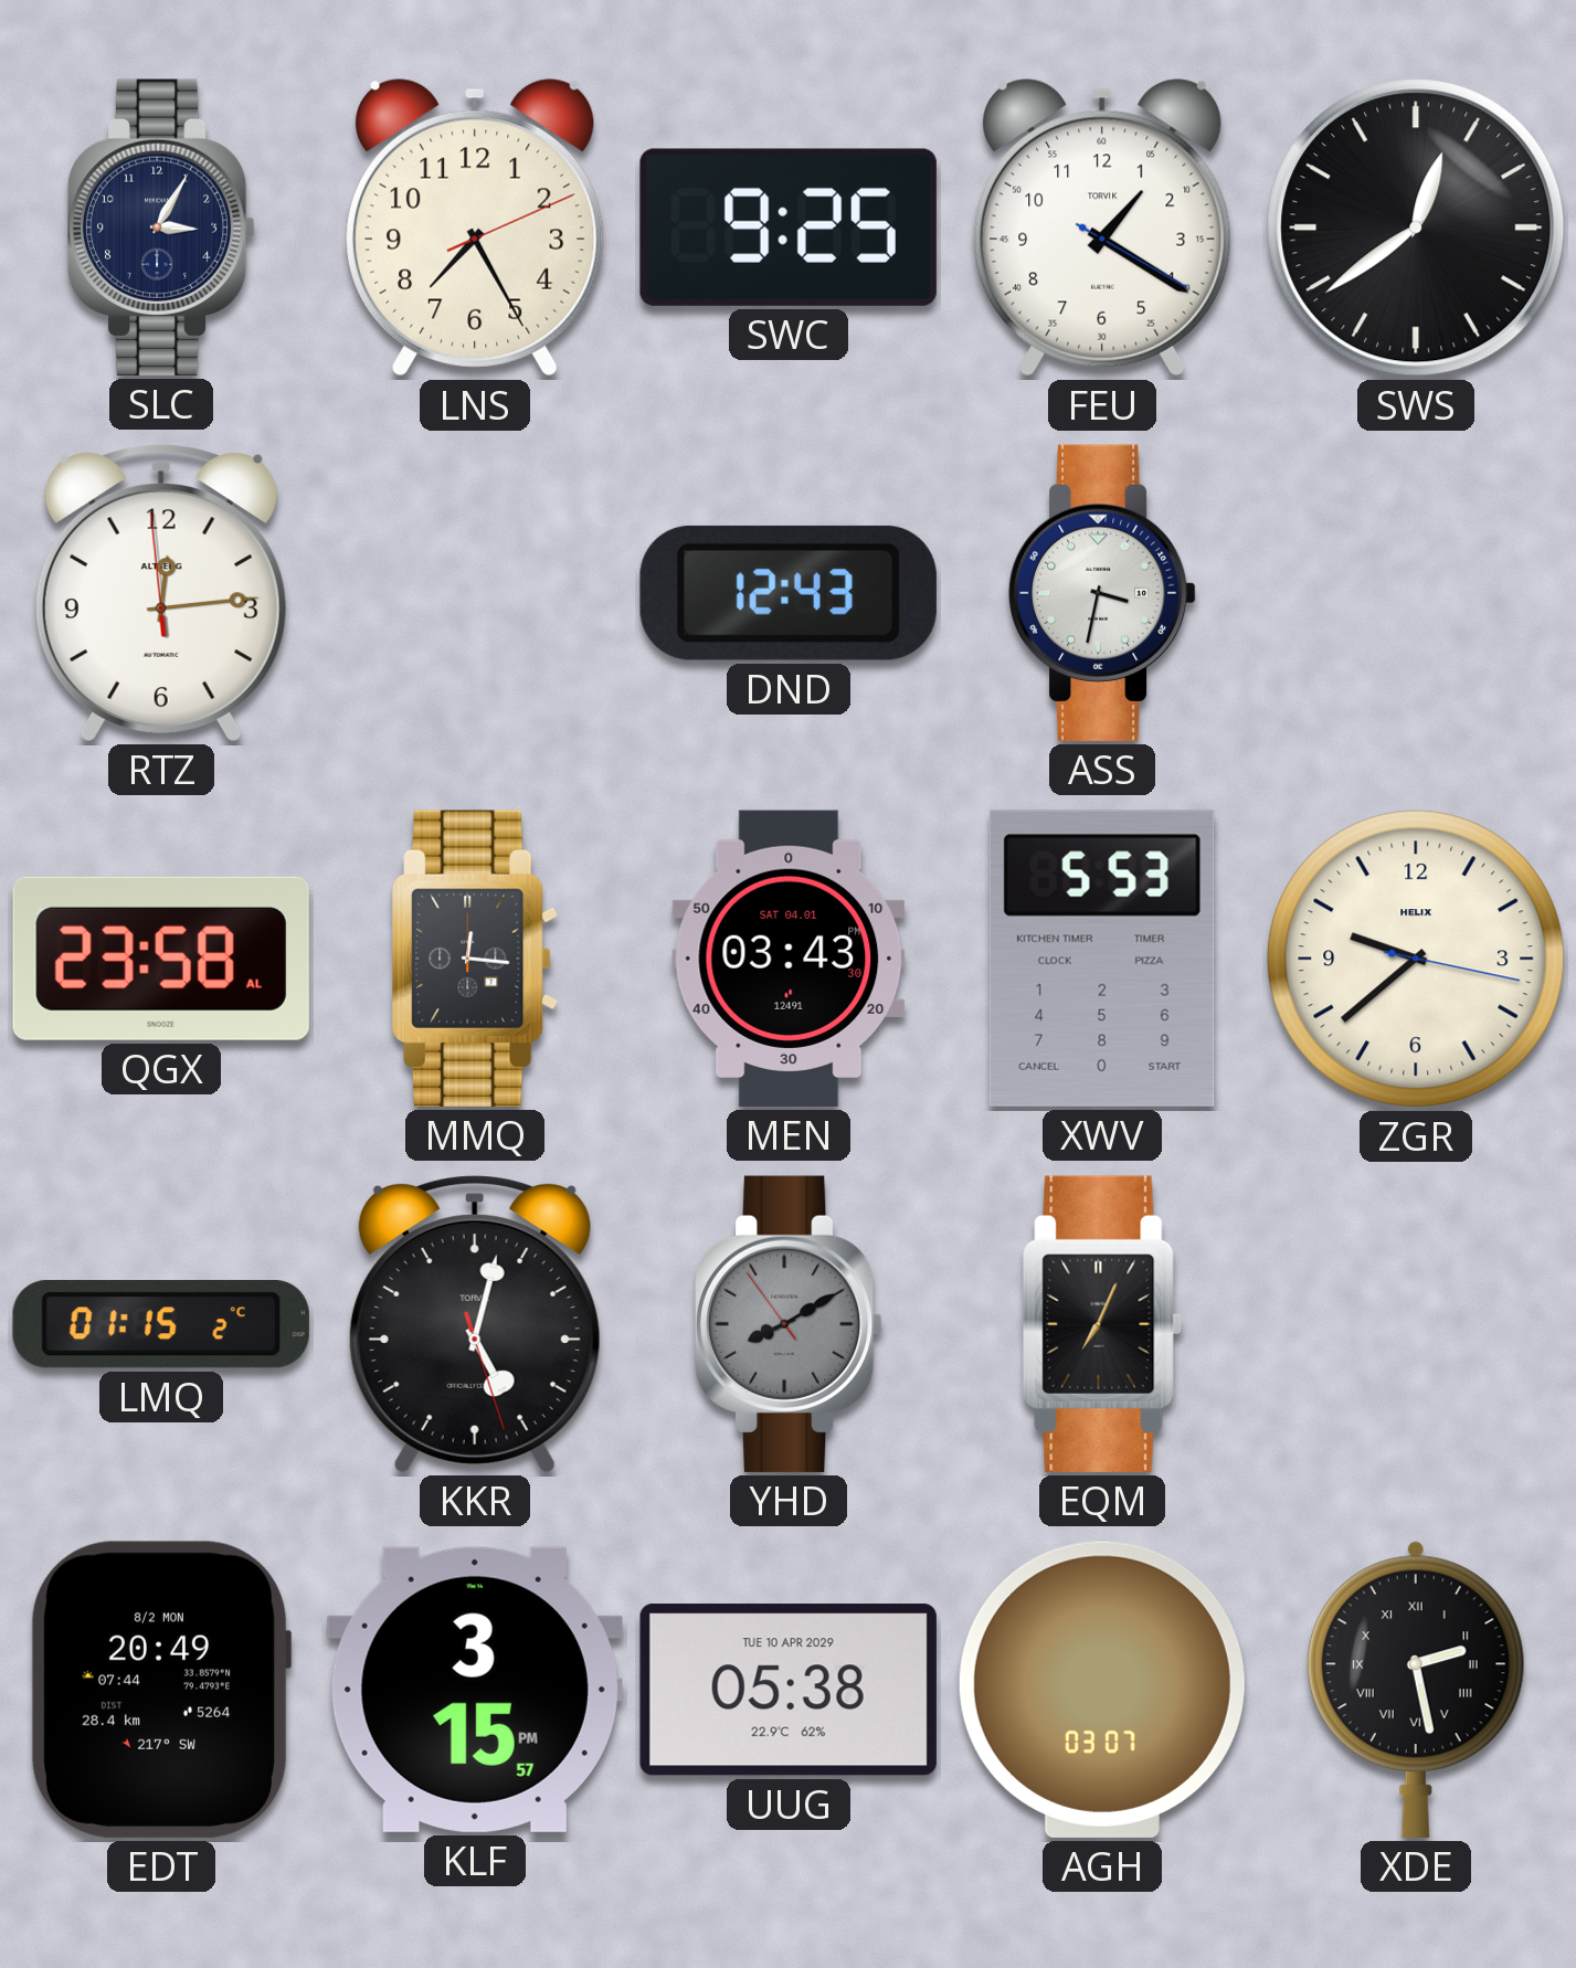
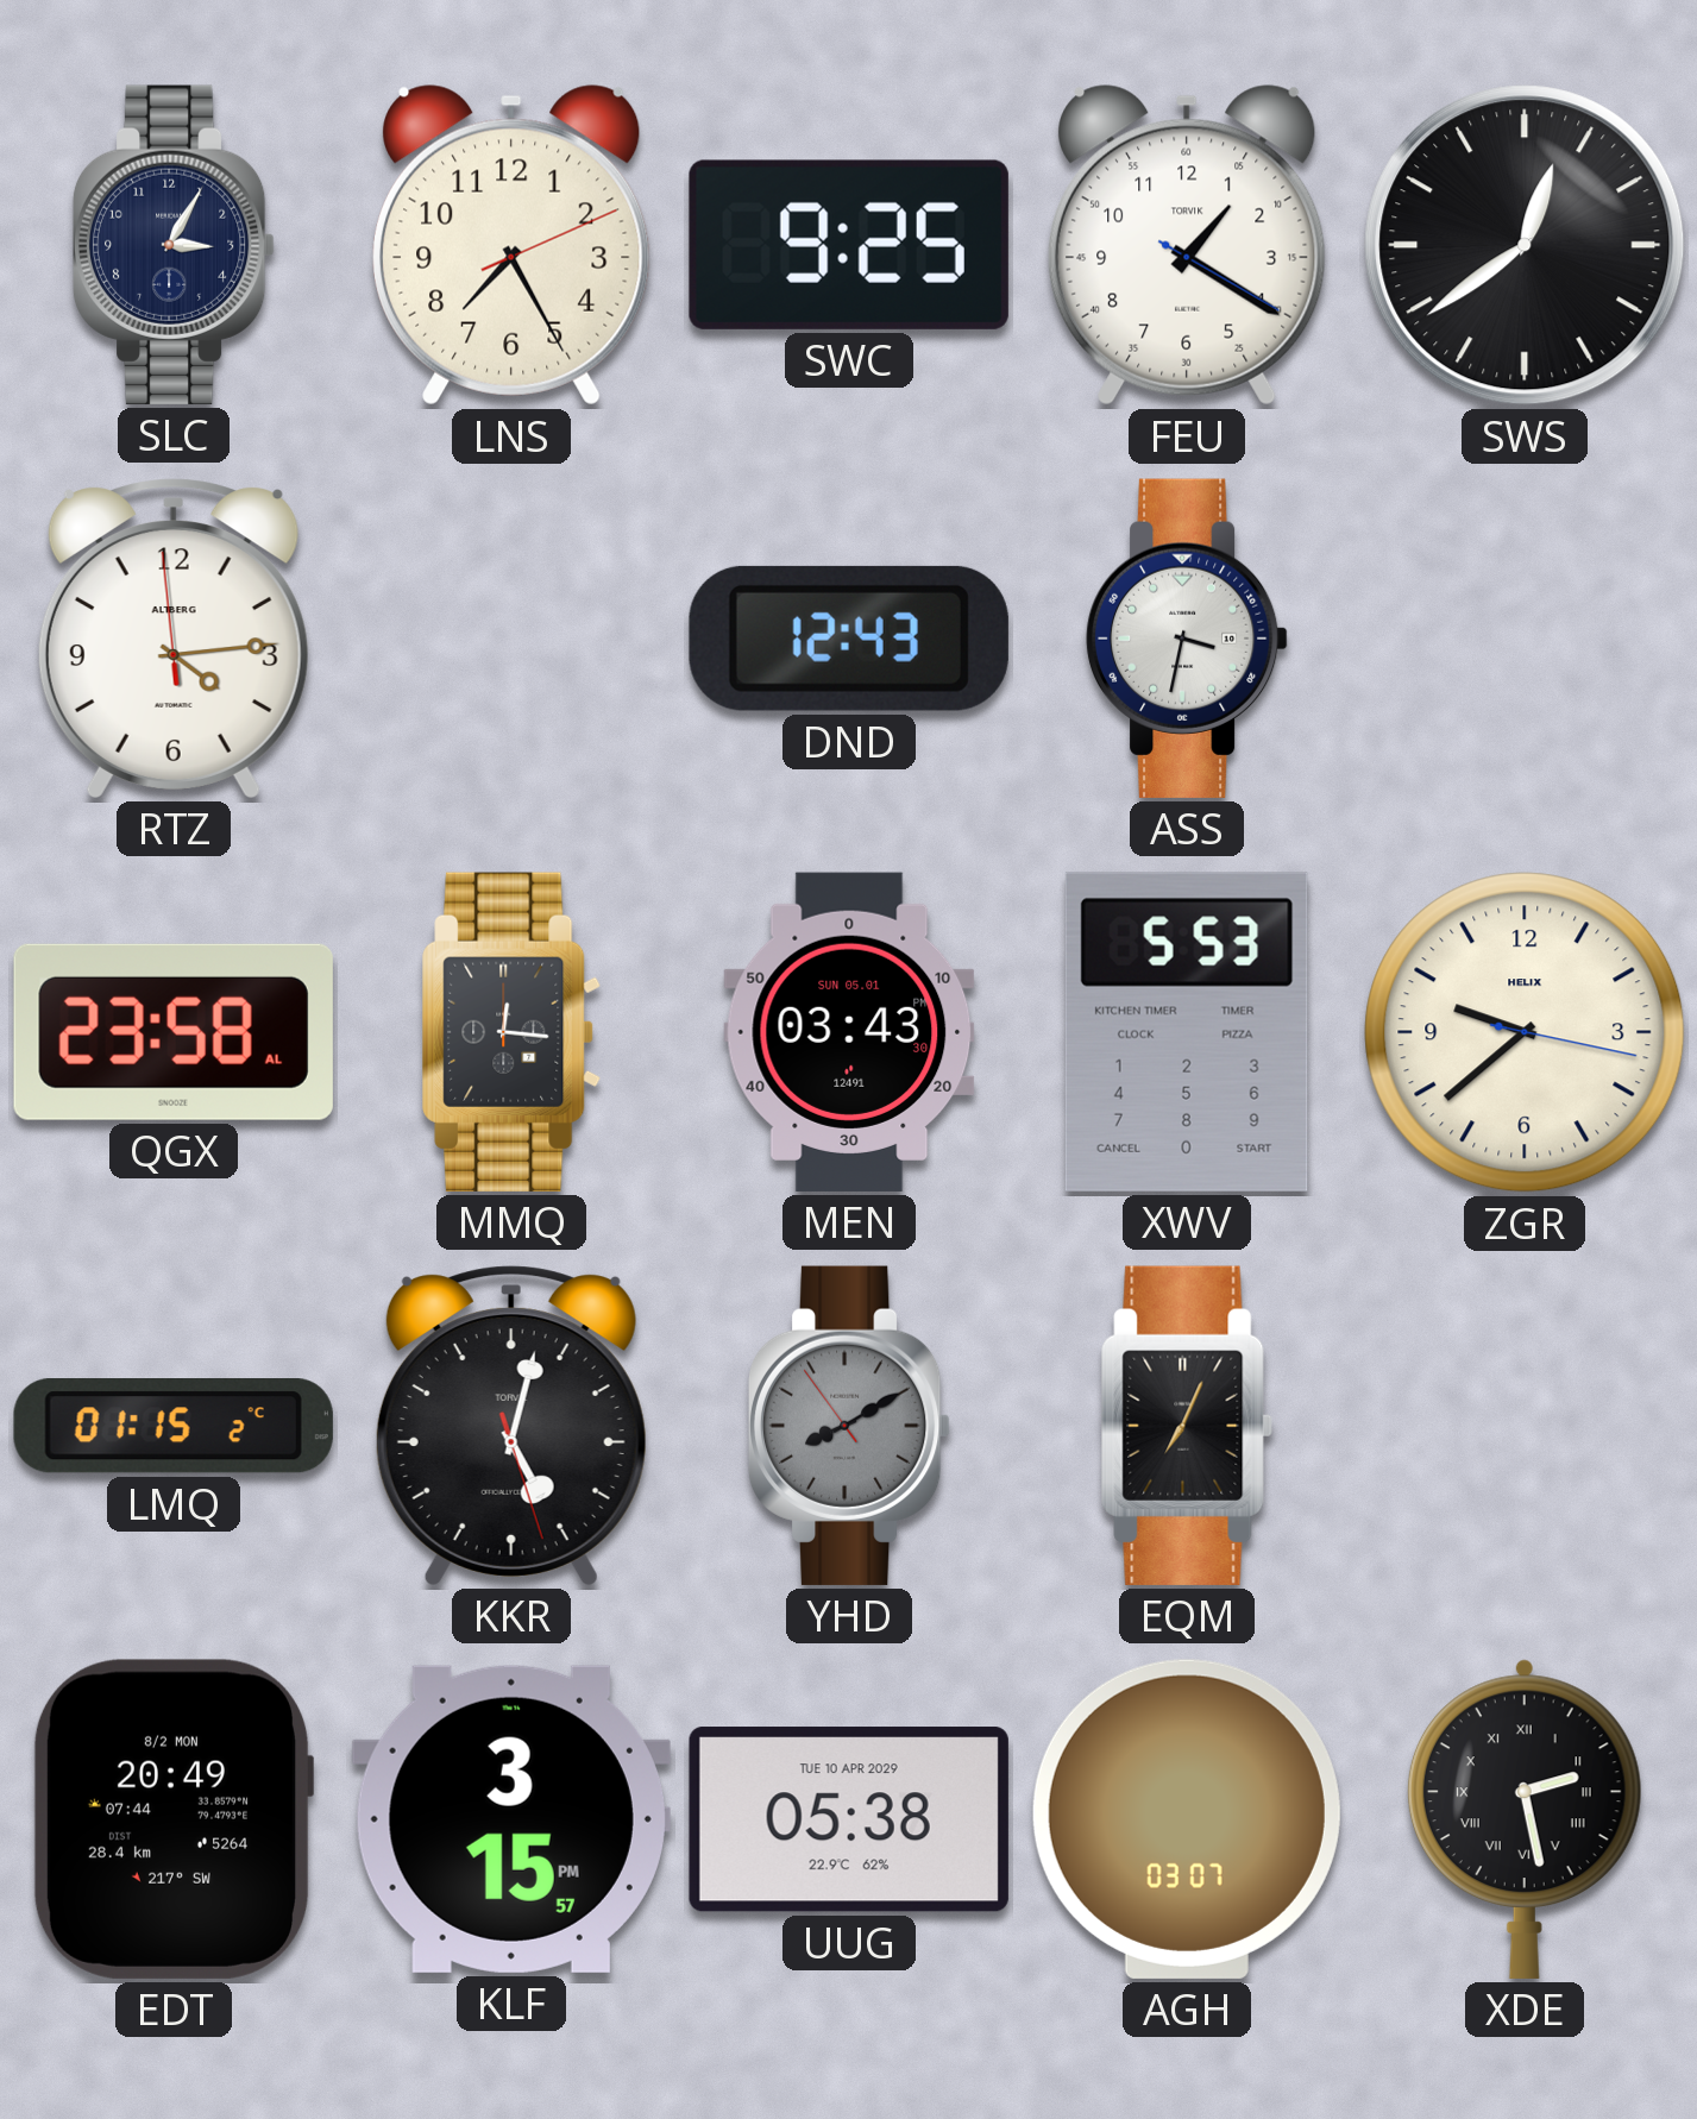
RTZ: 12:13 -> 4:13
MEN date: SAT 04.01 -> SUN 05.01
